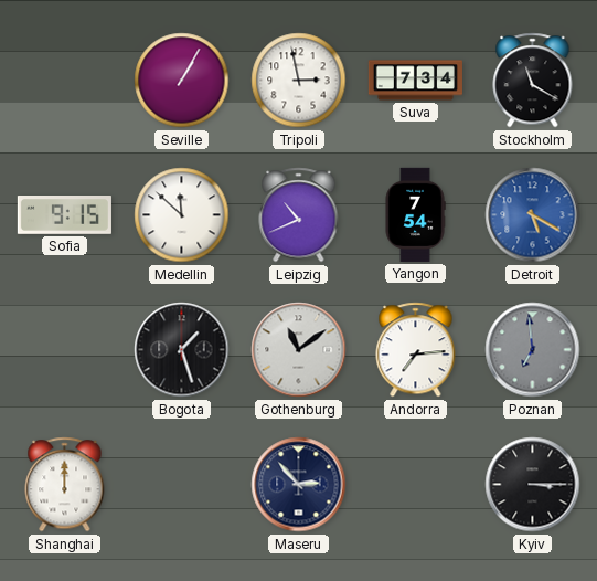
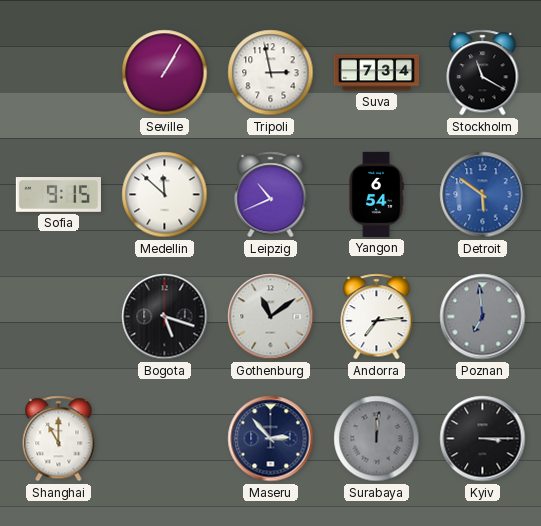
Yangon: 7:54 -> 6:54
Detroit: 5:20 -> 5:51
Bogota: 1:27 -> 5:18
Shanghai: 12:00 -> 11:00
Surabaya: none -> 12:01
